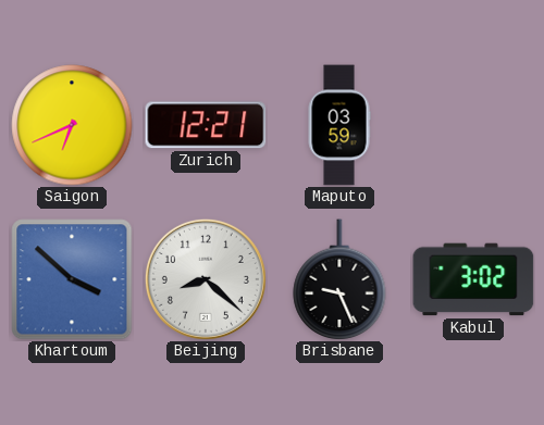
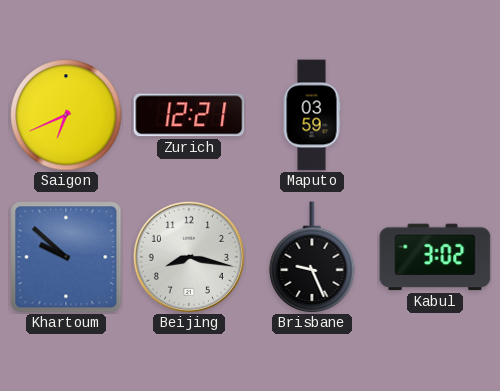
Khartoum: 3:52 -> 9:52
Beijing: 8:22 -> 8:17
